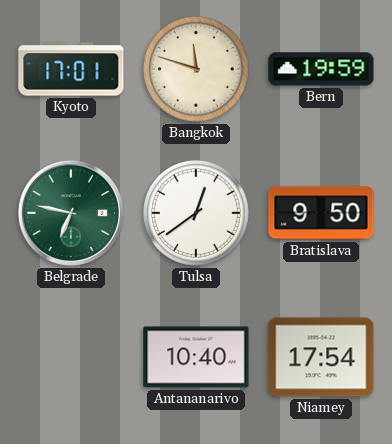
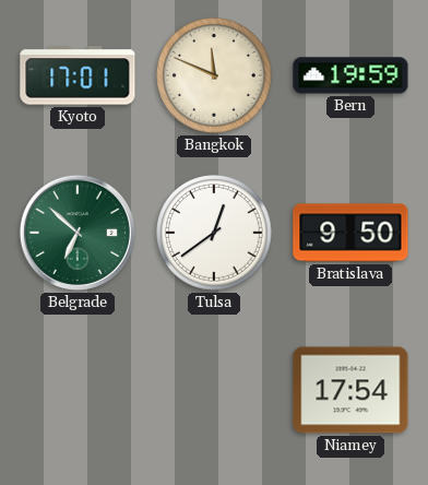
Bangkok: 11:48 -> 11:49
Belgrade: 6:47 -> 6:52
Antananarivo: 10:40 -> none
